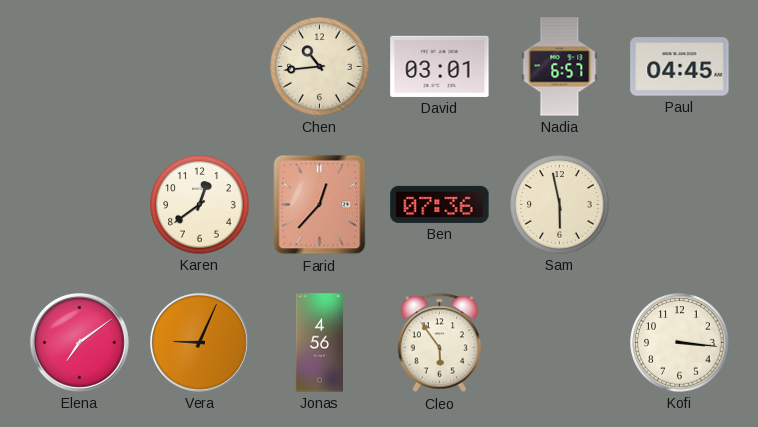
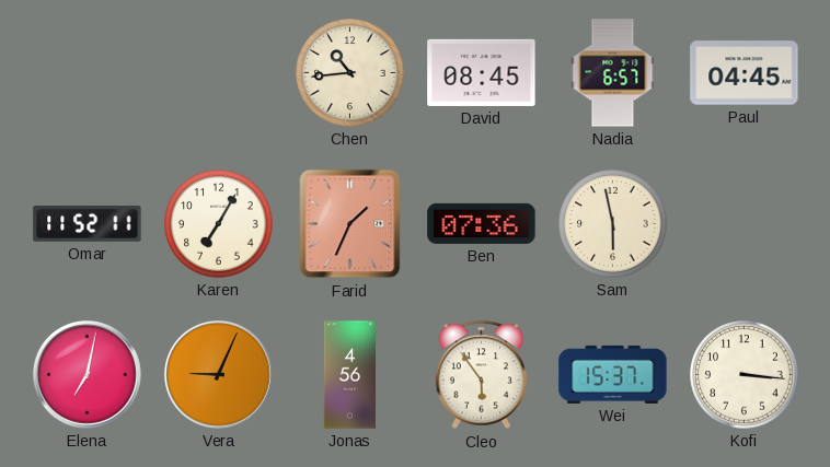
David: 03:01 -> 08:45
Omar: none -> 11:52
Karen: 12:39 -> 7:05
Farid: 12:37 -> 1:34
Elena: 7:09 -> 7:02
Wei: none -> 15:37
